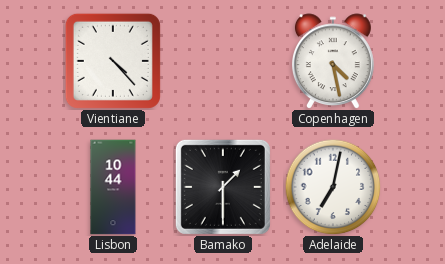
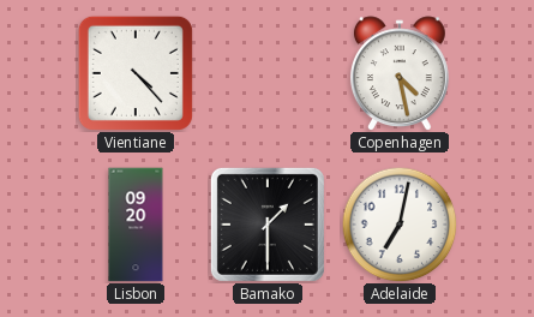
Lisbon: 10:44 -> 09:20
